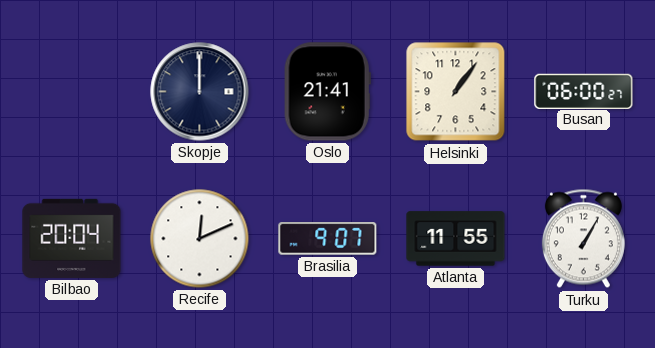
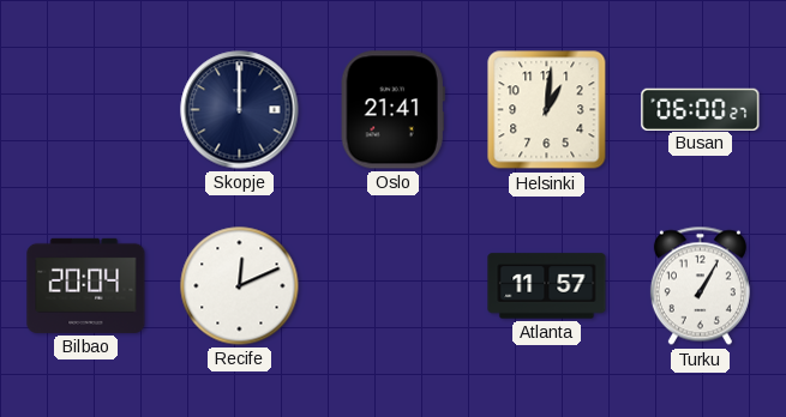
Helsinki: 1:06 -> 1:01
Brasilia: 9:07 -> none
Atlanta: 11:55 -> 11:57
